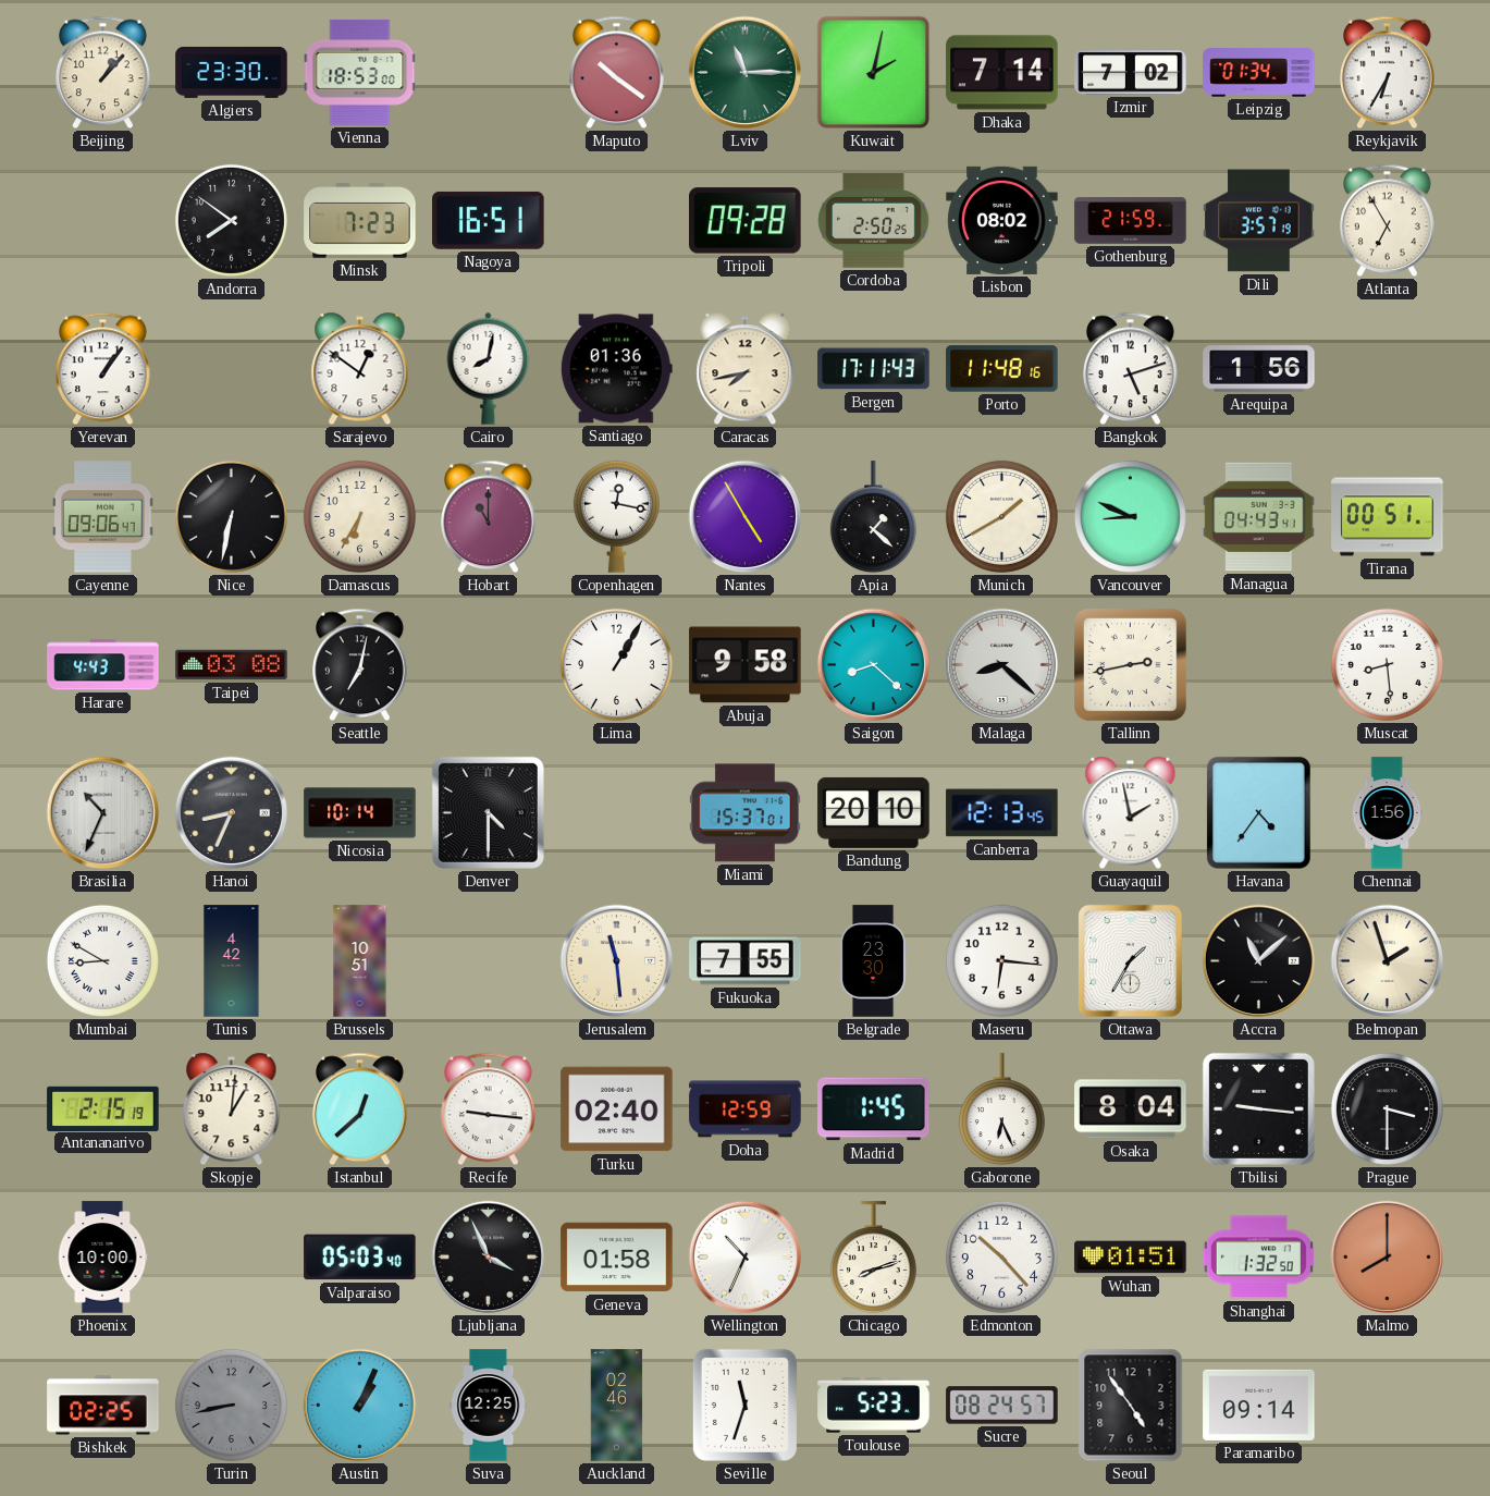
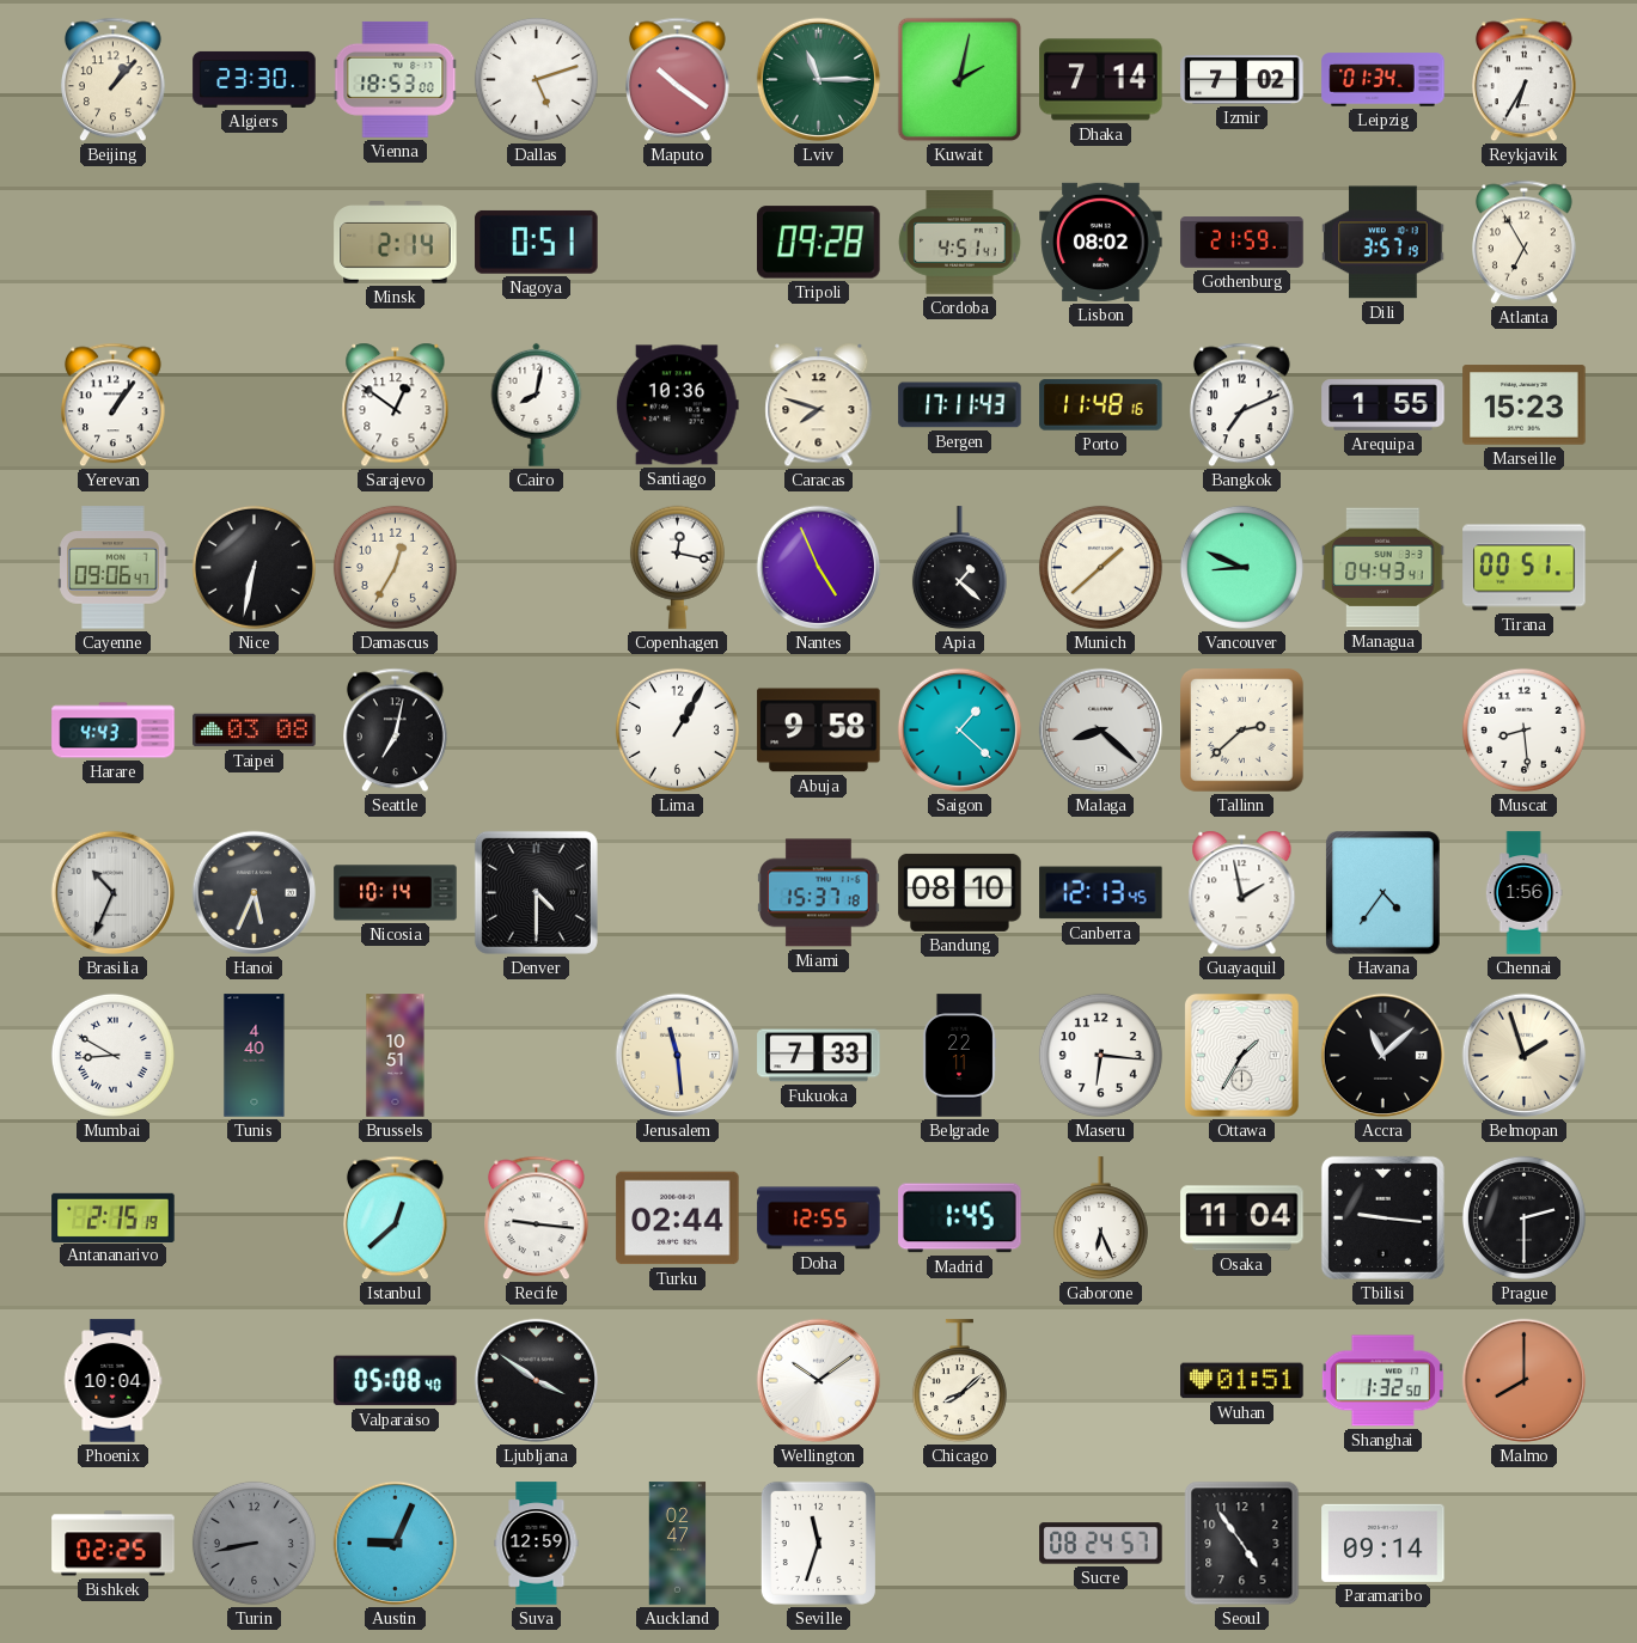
Dallas: none -> 5:12
Andorra: 7:51 -> none
Minsk: 7:23 -> 2:14
Nagoya: 16:51 -> 0:51
Cordoba: 2:50 -> 4:51
Santiago: 01:36 -> 10:36
Caracas: 7:43 -> 7:48
Bangkok: 5:12 -> 7:11
Arequipa: 1:56 -> 1:55
Marseille: none -> 15:23
Damascus: 6:35 -> 12:35
Hobart: 11:00 -> none
Nantes: 4:55 -> 4:56
Munich: 1:40 -> 1:38
Saigon: 8:22 -> 1:22
Tallinn: 2:43 -> 2:38
Hanoi: 8:34 -> 5:34
Miami: 15:37:01 -> 15:37:18
Bandung: 20:10 -> 08:10
Tunis: 4:42 -> 4:40
Fukuoka: 7:55 -> 7:33
Belgrade: 23:30 -> 22:11
Skopje: 1:01 -> none
Turku: 02:40 -> 02:44
Doha: 12:59 -> 12:55
Osaka: 8:04 -> 11:04
Prague: 3:30 -> 2:30
Phoenix: 10:00 -> 10:04
Valparaiso: 05:03 -> 05:08
Ljubljana: 3:56 -> 3:51
Geneva: 01:58 -> none
Wellington: 10:34 -> 10:09
Chicago: 8:12 -> 8:08
Edmonton: 10:23 -> none
Austin: 1:04 -> 9:04
Suva: 12:25 -> 12:59
Auckland: 02:46 -> 02:47
Toulouse: 5:23 -> none
